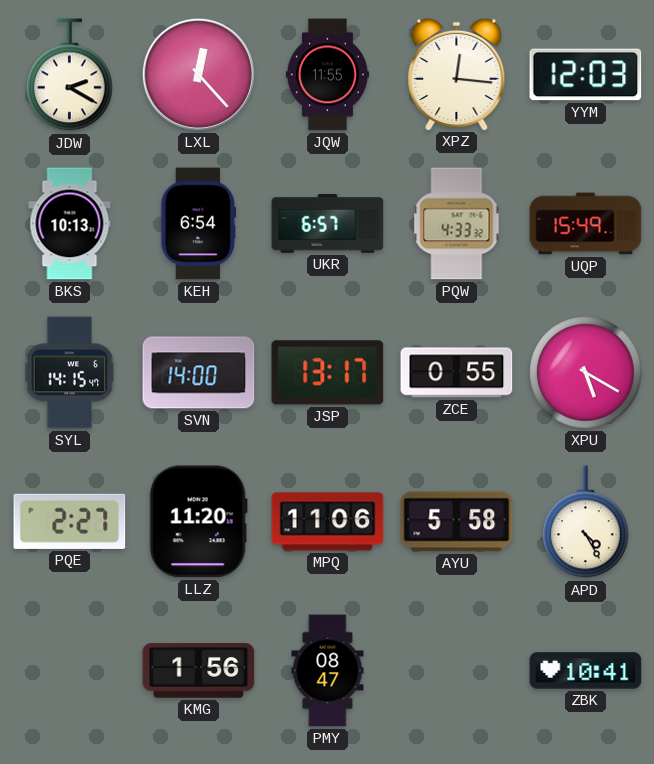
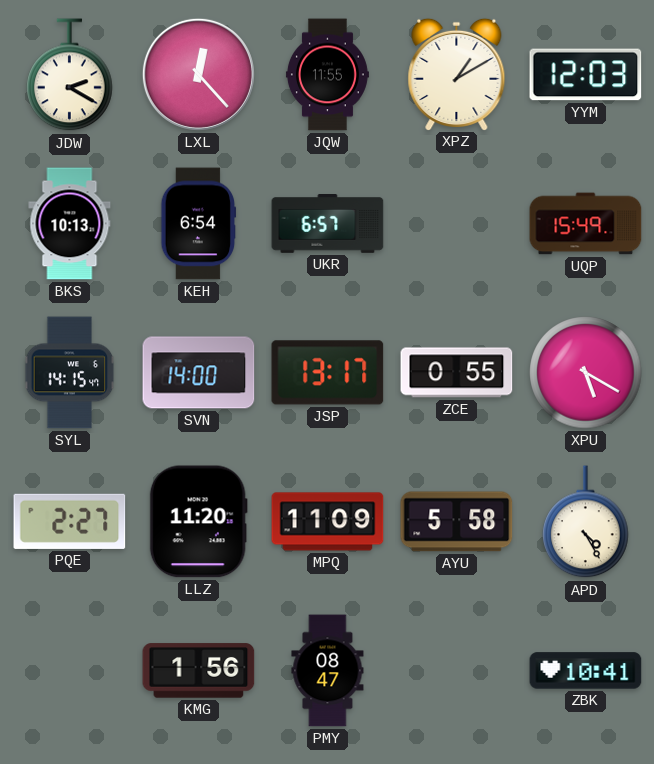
XPZ: 12:16 -> 1:10
PQW: 4:33 -> none
MPQ: 11:06 -> 11:09
